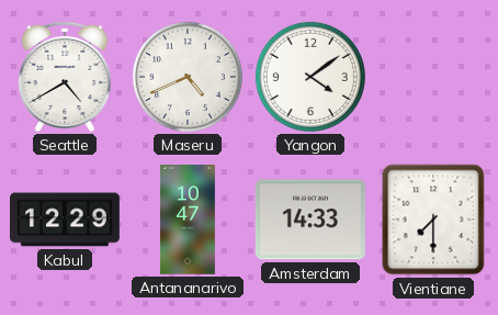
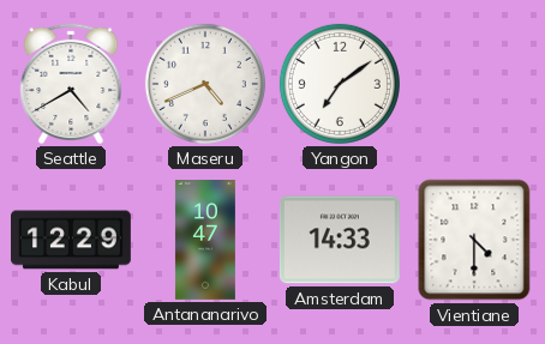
Yangon: 4:09 -> 7:09
Vientiane: 7:30 -> 4:30
